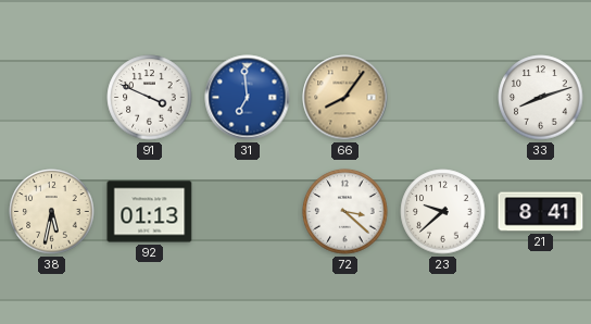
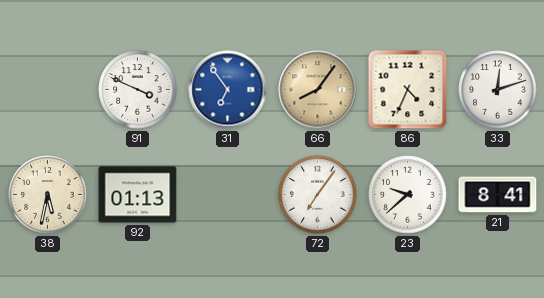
31: 6:59 -> 6:54
86: none -> 4:34
33: 8:12 -> 12:12
72: 3:22 -> 7:06
